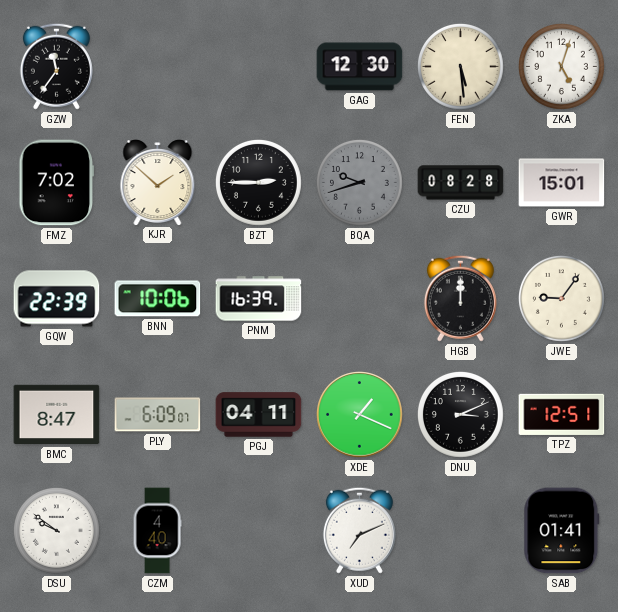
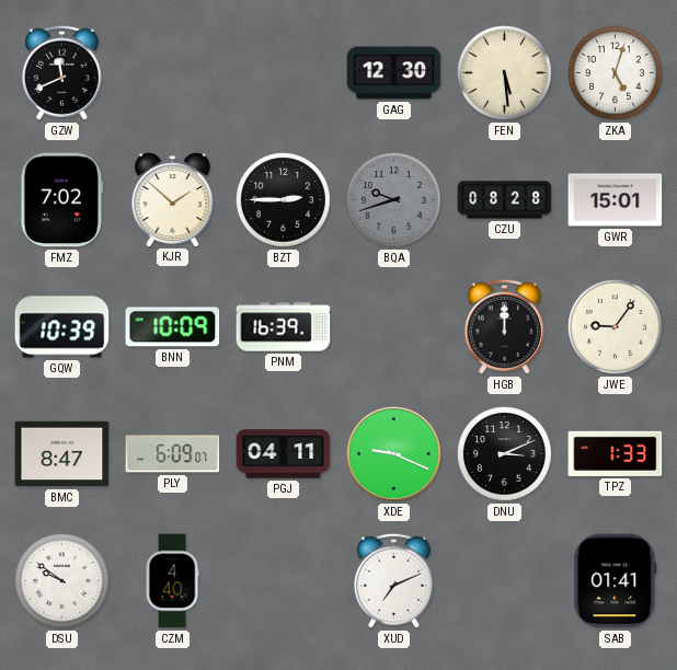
GZW: 11:36 -> 11:41
GQW: 22:39 -> 10:39
BNN: 10:06 -> 10:09
XDE: 1:19 -> 9:19
TPZ: 12:51 -> 1:33
